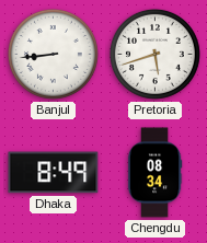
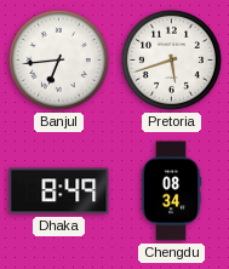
Banjul: 8:44 -> 6:44
